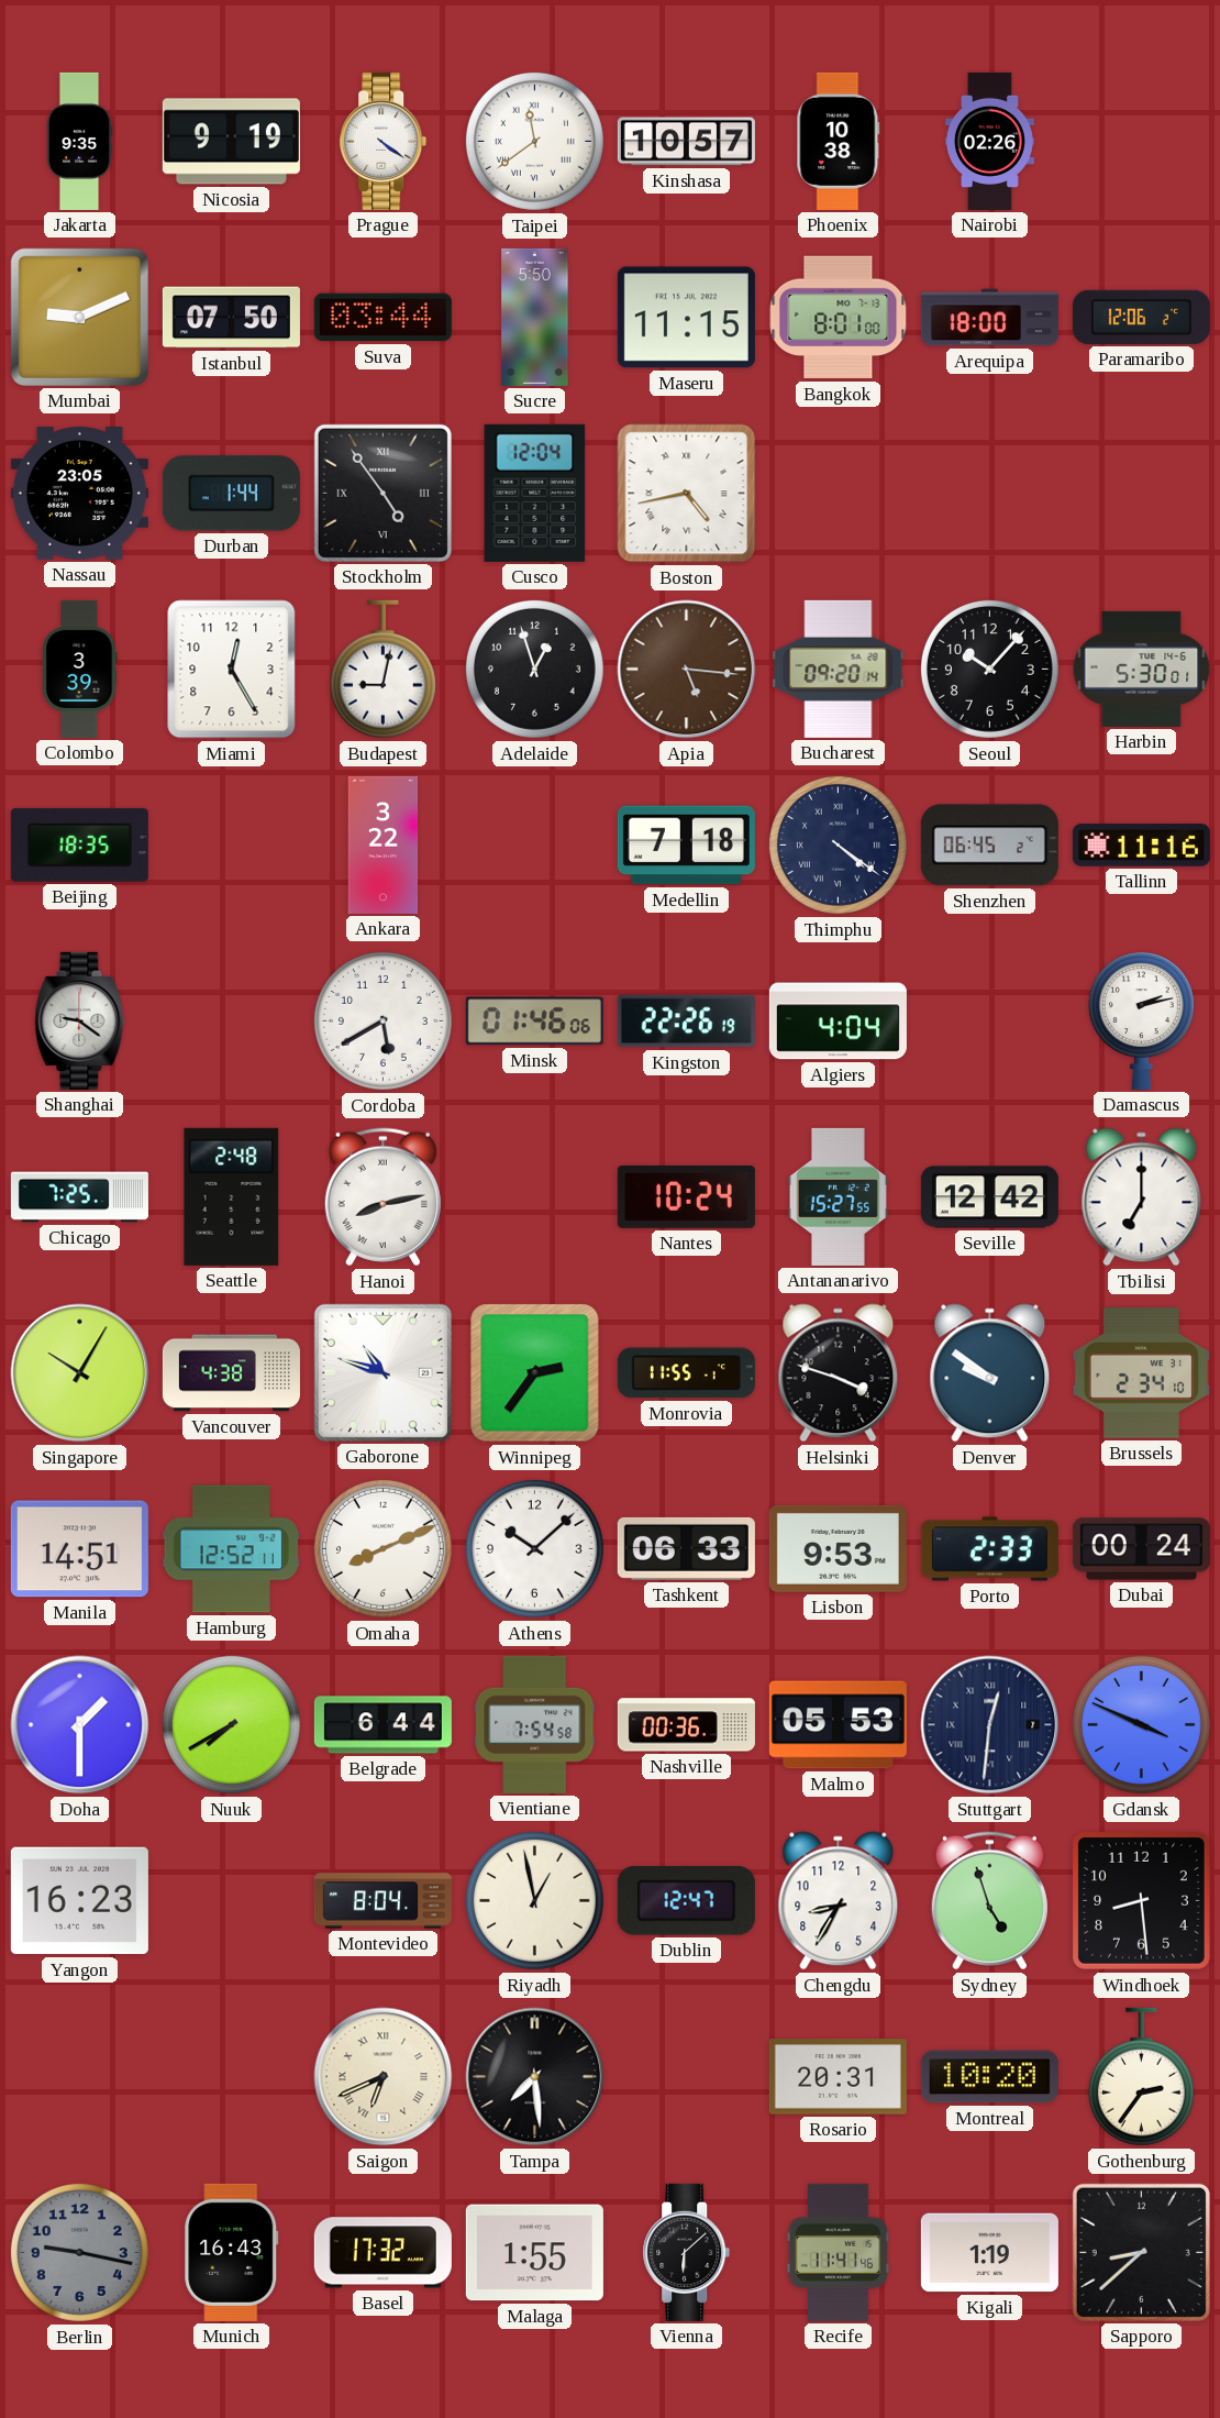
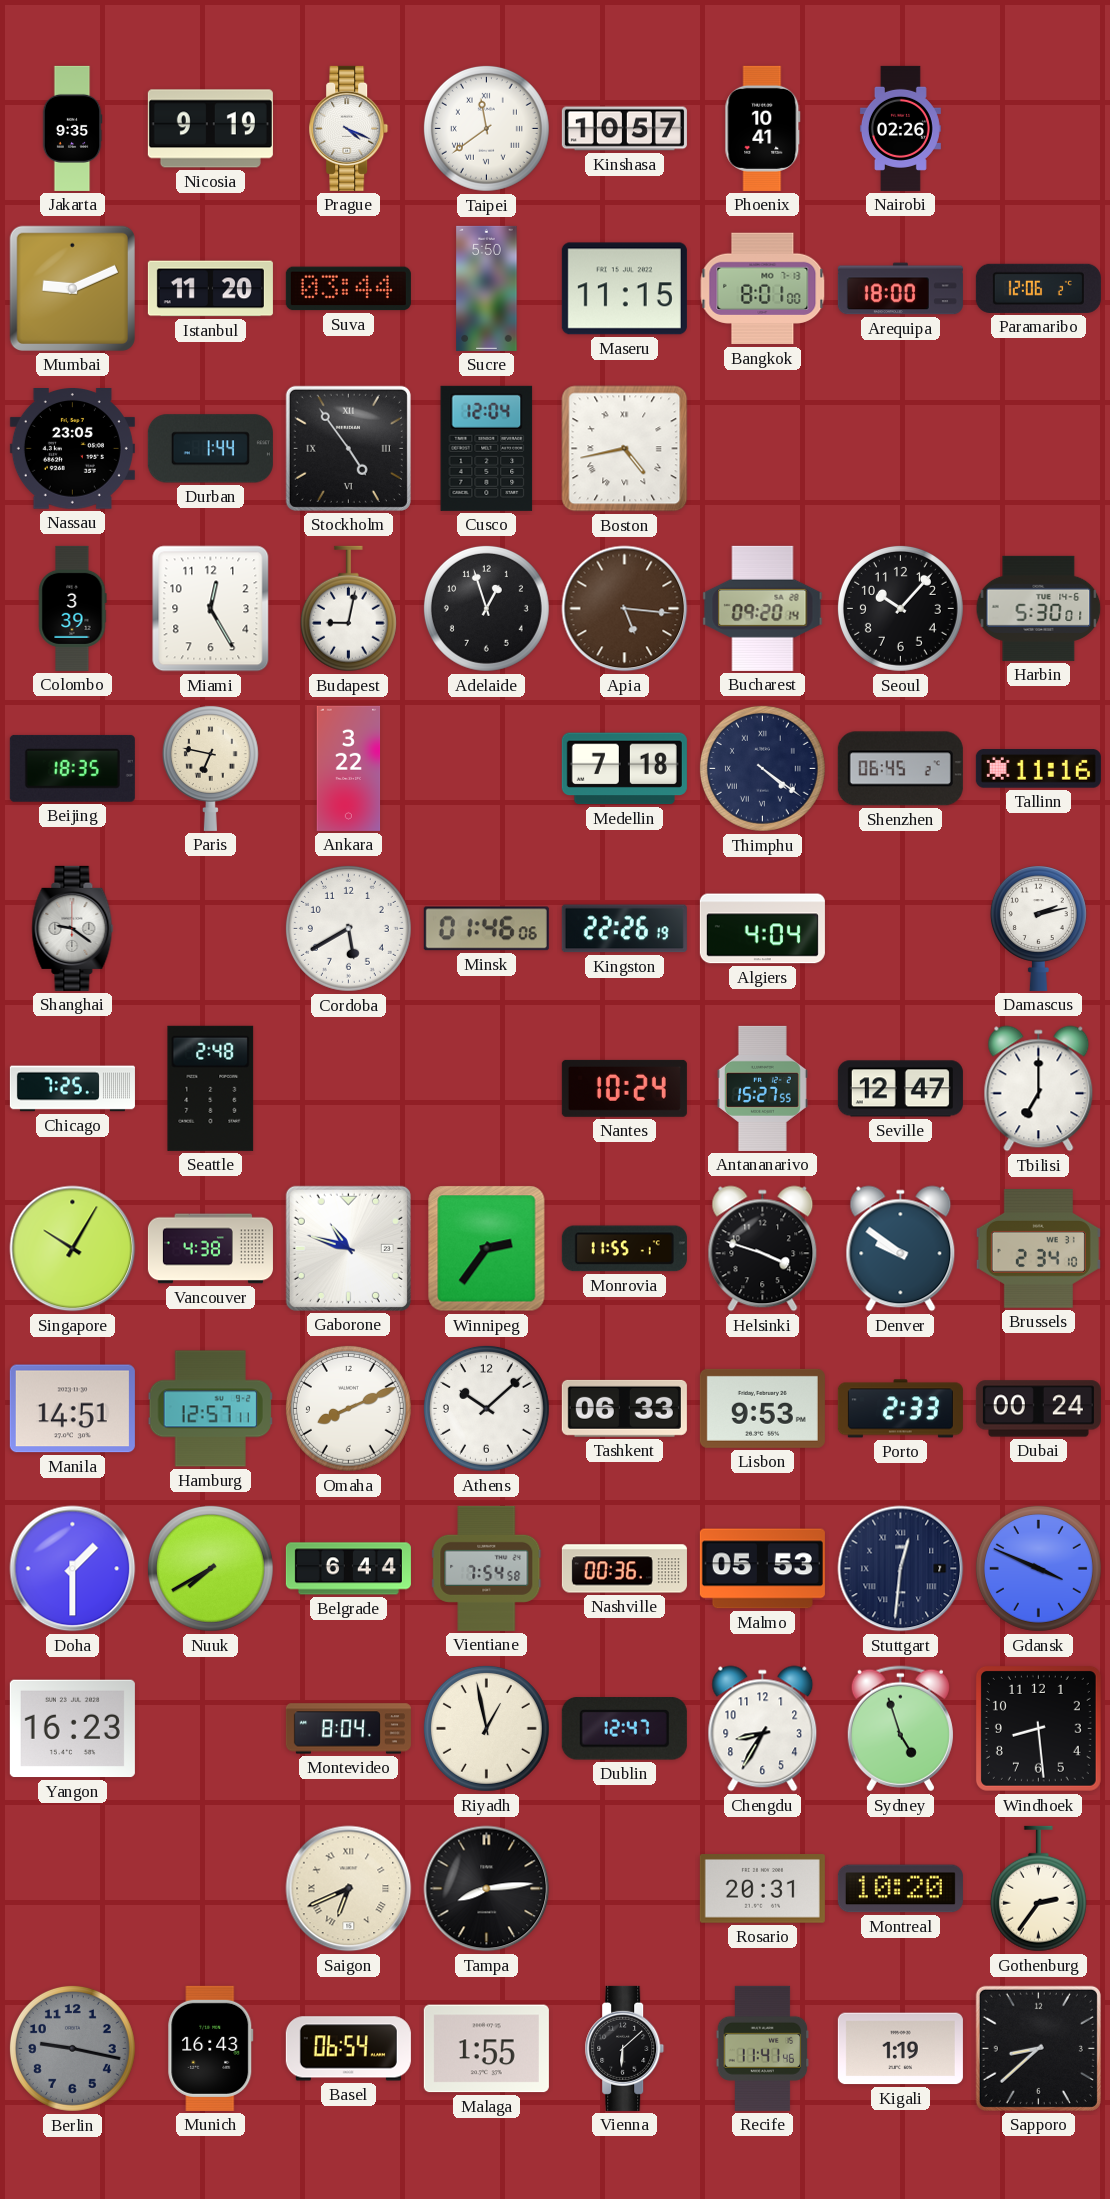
Prague: 4:21 -> 4:19
Phoenix: 10:38 -> 10:41
Istanbul: 07:50 -> 11:20
Paris: none -> 6:47
Hanoi: 8:13 -> none
Seville: 12:42 -> 12:47
Hamburg: 12:52 -> 12:57
Tampa: 7:29 -> 8:14
Basel: 17:32 -> 06:54
